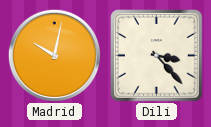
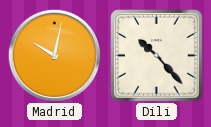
Dili: 3:23 -> 10:23
